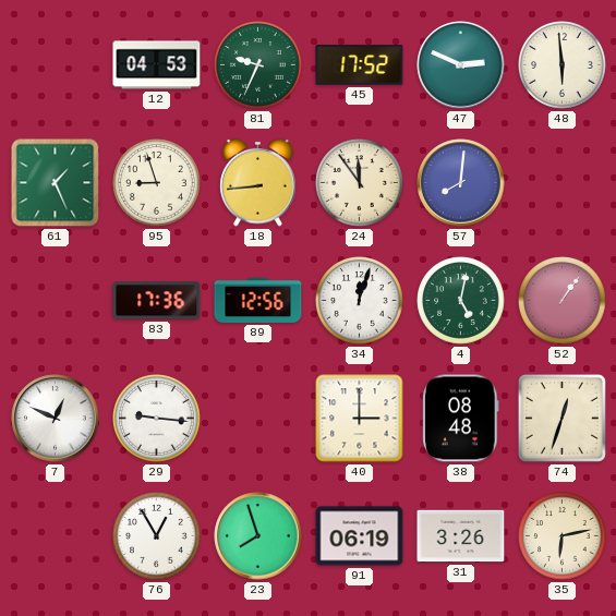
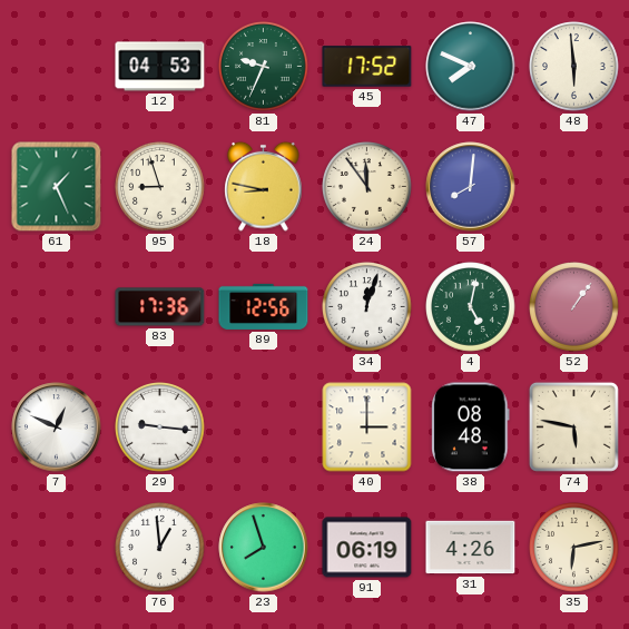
47: 2:49 -> 7:49
18: 8:44 -> 8:47
74: 12:33 -> 5:47
76: 12:55 -> 12:59
31: 3:26 -> 4:26
